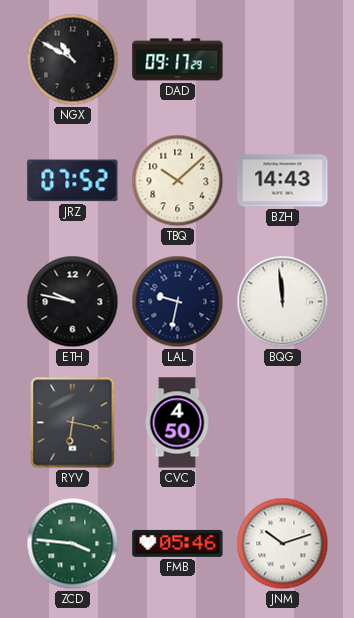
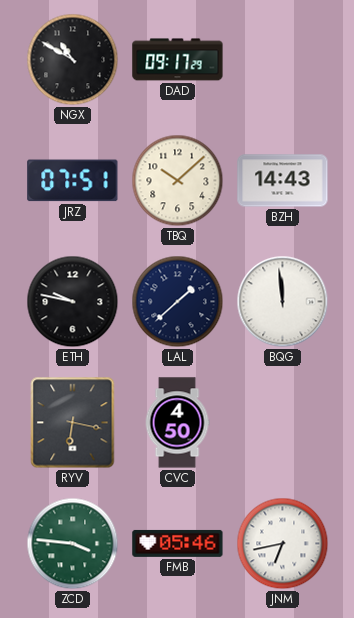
JRZ: 07:52 -> 07:51
LAL: 9:32 -> 1:38
JNM: 10:12 -> 6:43
